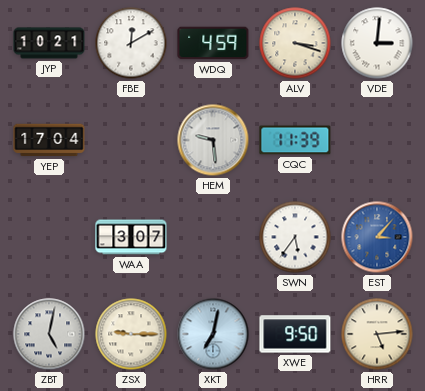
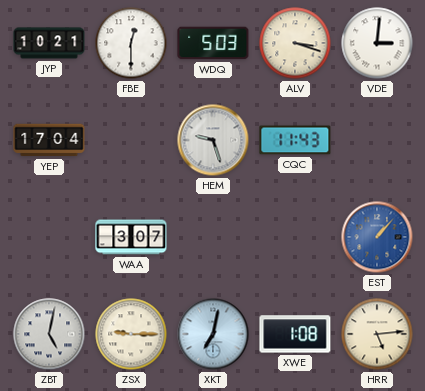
FBE: 12:10 -> 12:30
WDQ: 4:59 -> 5:03
HEM: 9:29 -> 9:27
CQC: 11:39 -> 11:43
SWN: 5:36 -> none
EST: 3:07 -> 1:07
XWE: 9:50 -> 1:08
